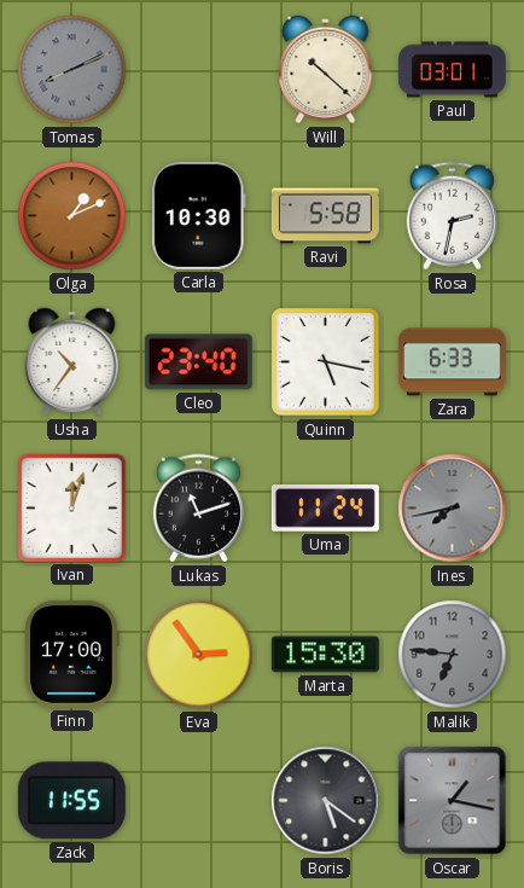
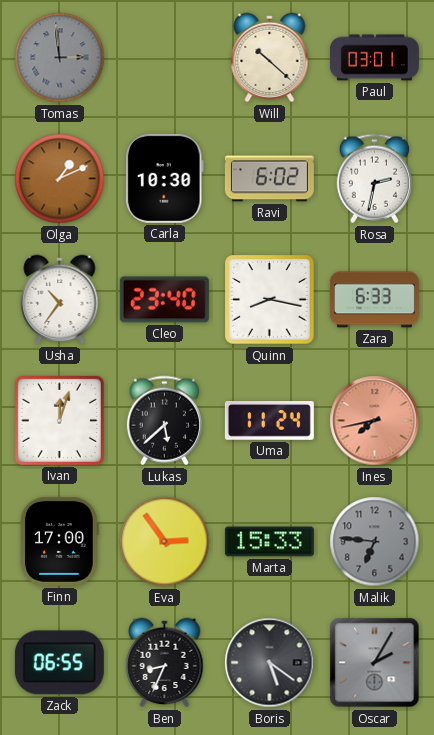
Tomas: 8:11 -> 2:59
Ravi: 5:58 -> 6:02
Quinn: 5:17 -> 8:17
Lukas: 11:12 -> 5:38
Ines dial: grey -> salmon
Marta: 15:30 -> 15:33
Zack: 11:55 -> 06:55
Ben: none -> 8:34
Oscar: 1:17 -> 2:05
